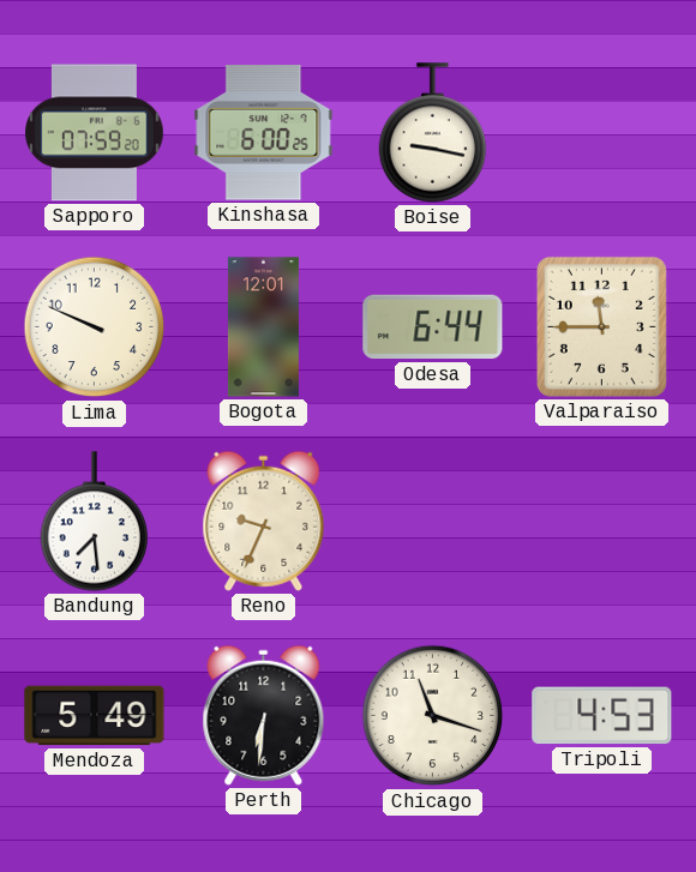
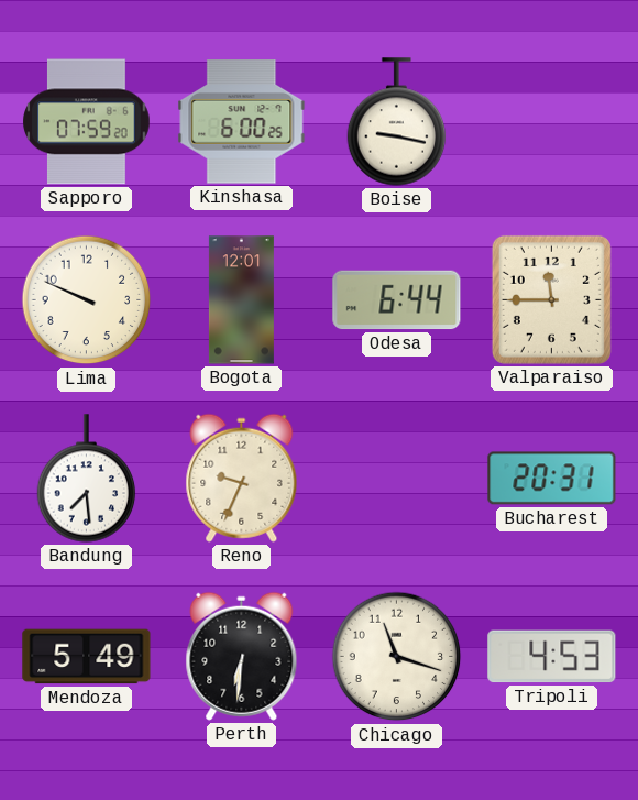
Bucharest: none -> 20:31
